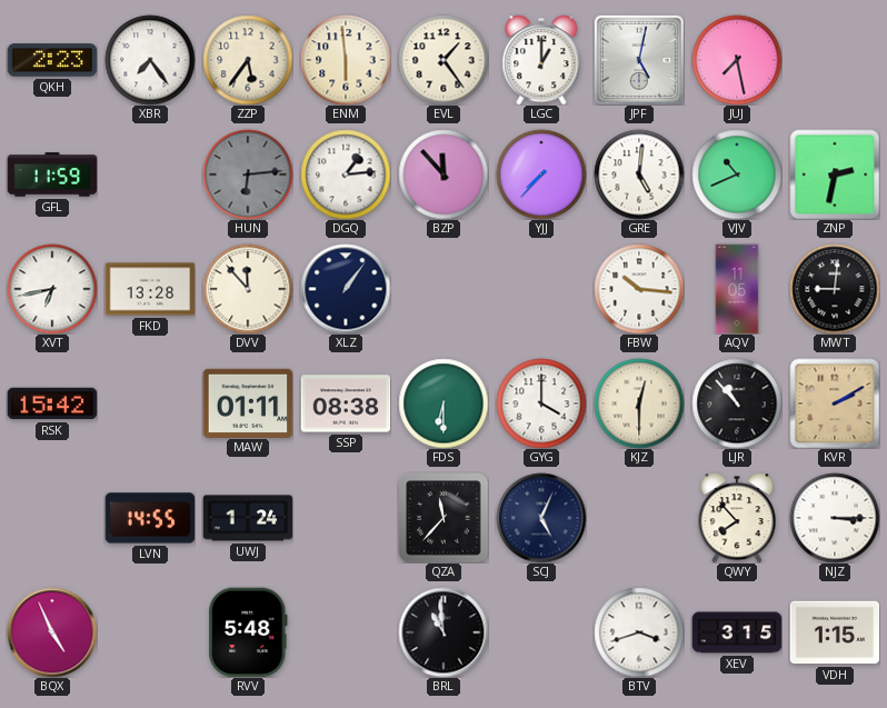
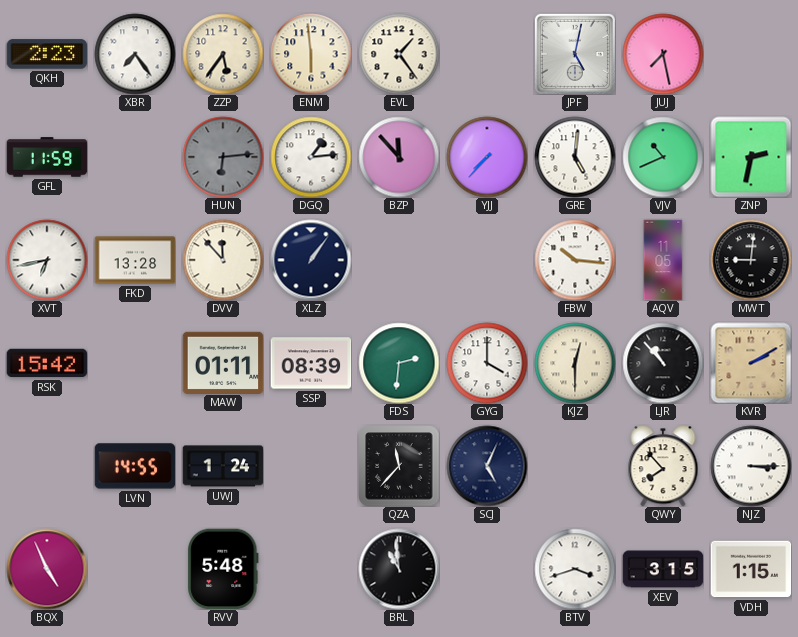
LGC: 1:00 -> none
SSP: 08:38 -> 08:39
FDS: 6:30 -> 2:31
